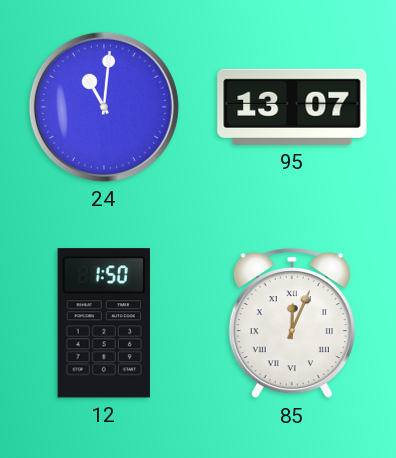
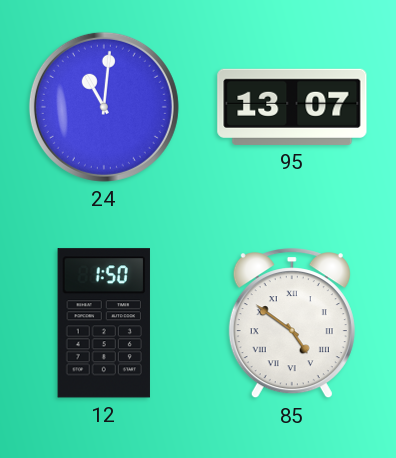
85: 12:04 -> 4:51
